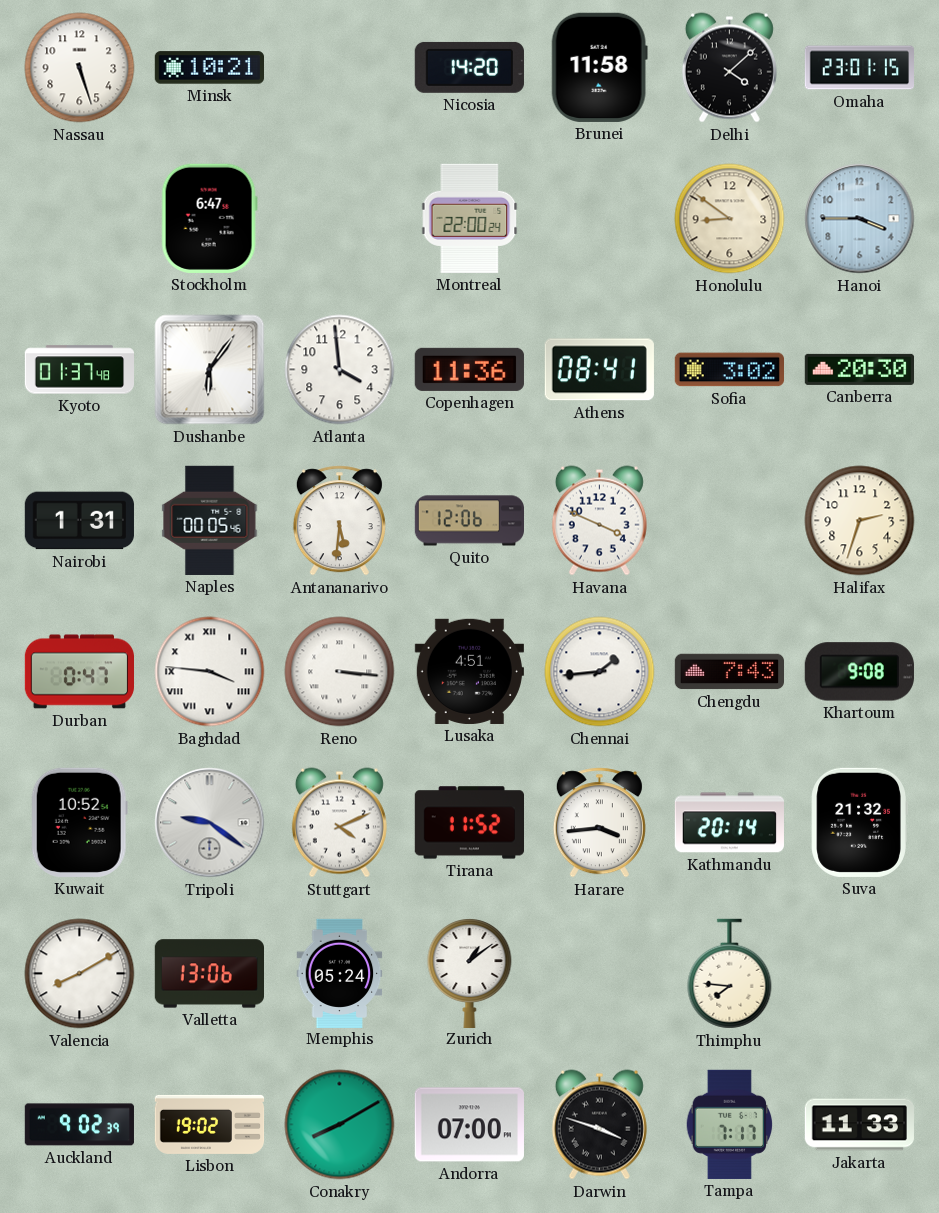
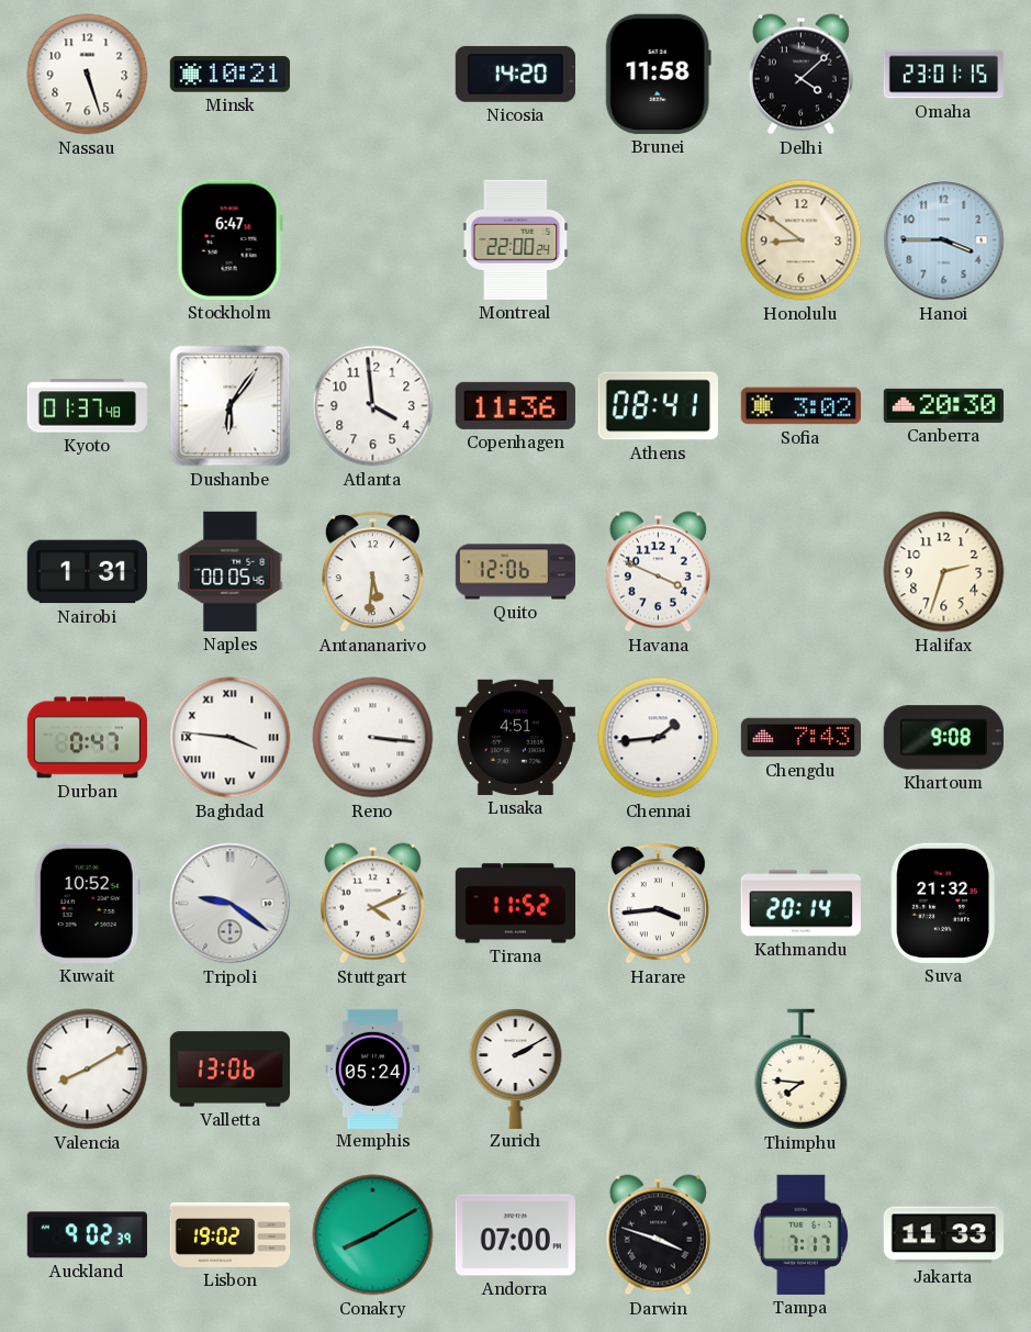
Zurich: 1:09 -> 2:10
